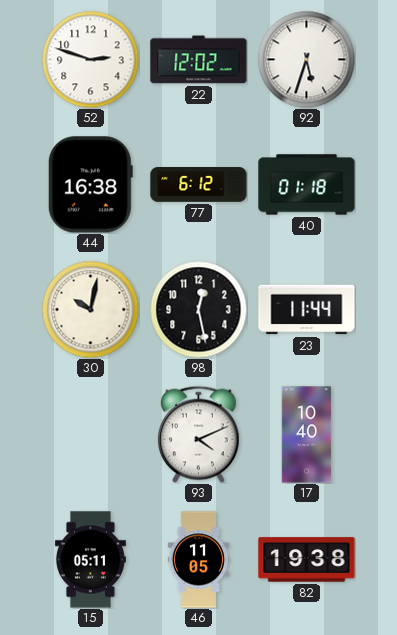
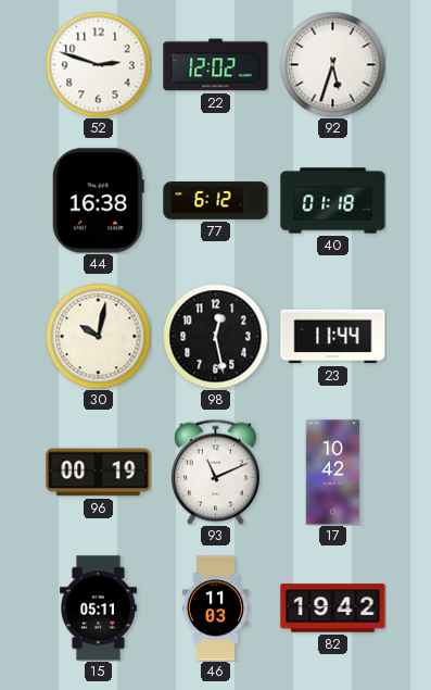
96: none -> 00:19
93: 4:11 -> 11:11
17: 10:40 -> 10:42
46: 11:05 -> 11:03
82: 19:38 -> 19:42
